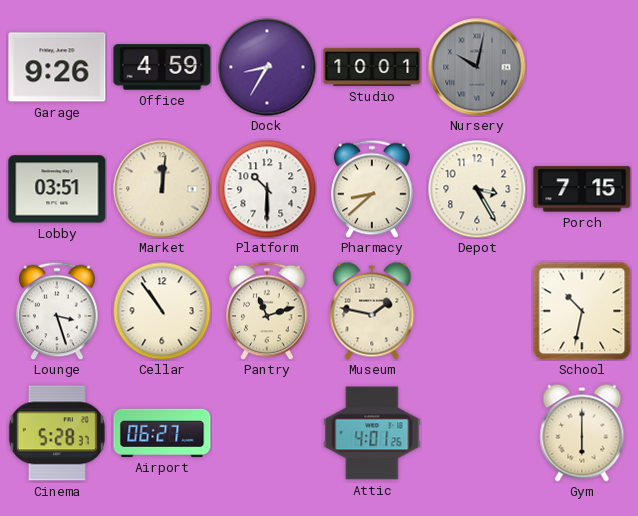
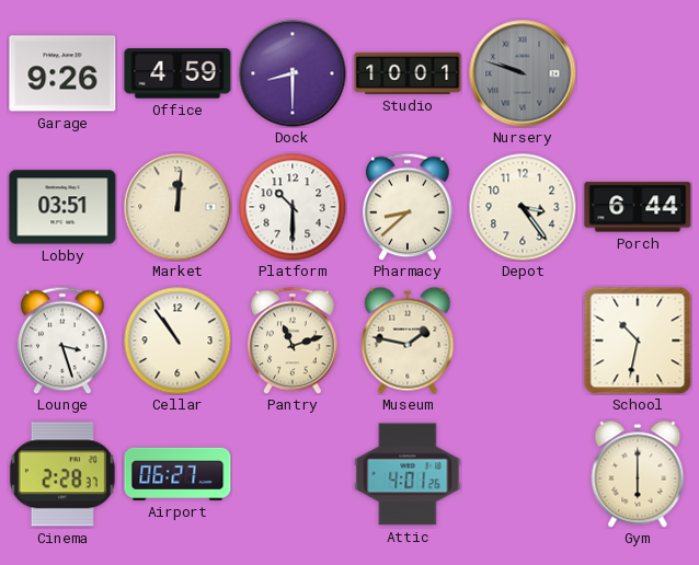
Dock: 8:35 -> 8:30
Nursery: 10:02 -> 9:48
Depot: 3:25 -> 3:24
Porch: 7:15 -> 6:44
Cinema: 5:28 -> 2:28
